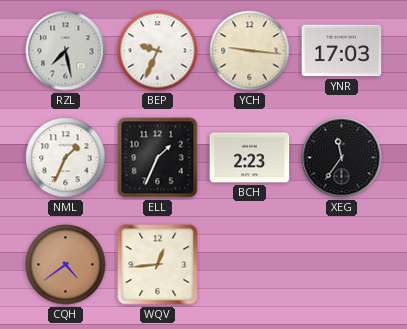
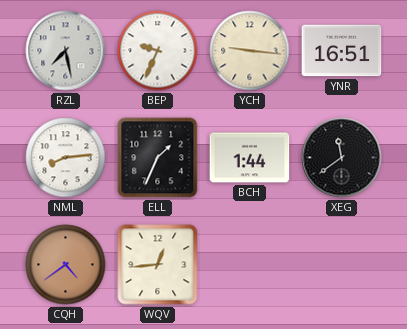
YNR: 17:03 -> 16:51
NML: 1:34 -> 8:14
BCH: 2:23 -> 1:44
XEG: 11:36 -> 11:39
